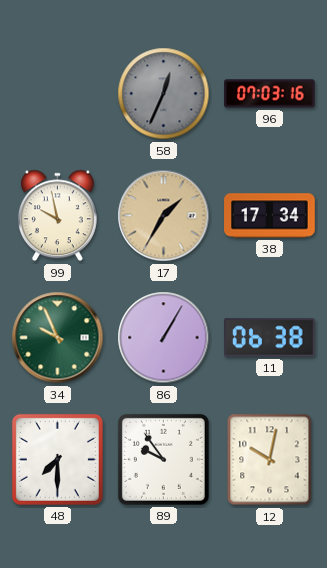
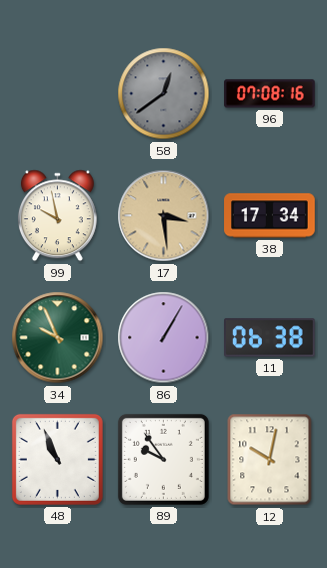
58: 12:34 -> 12:39
96: 07:03 -> 07:08
17: 1:35 -> 3:29
48: 7:30 -> 10:56
